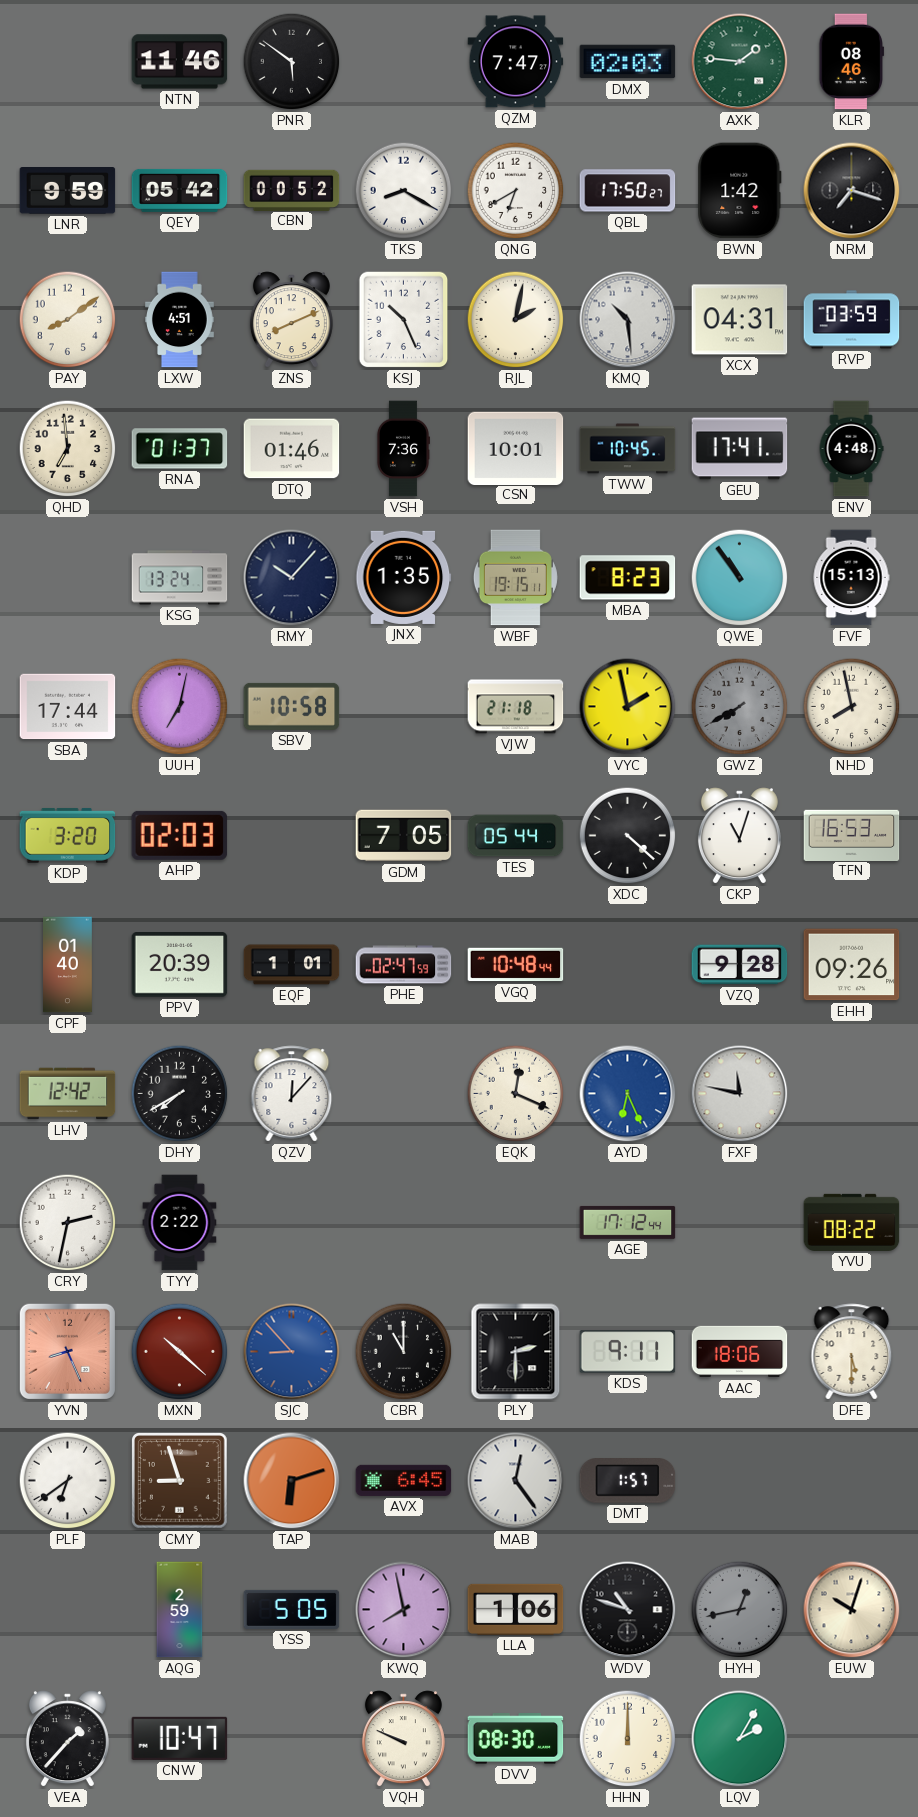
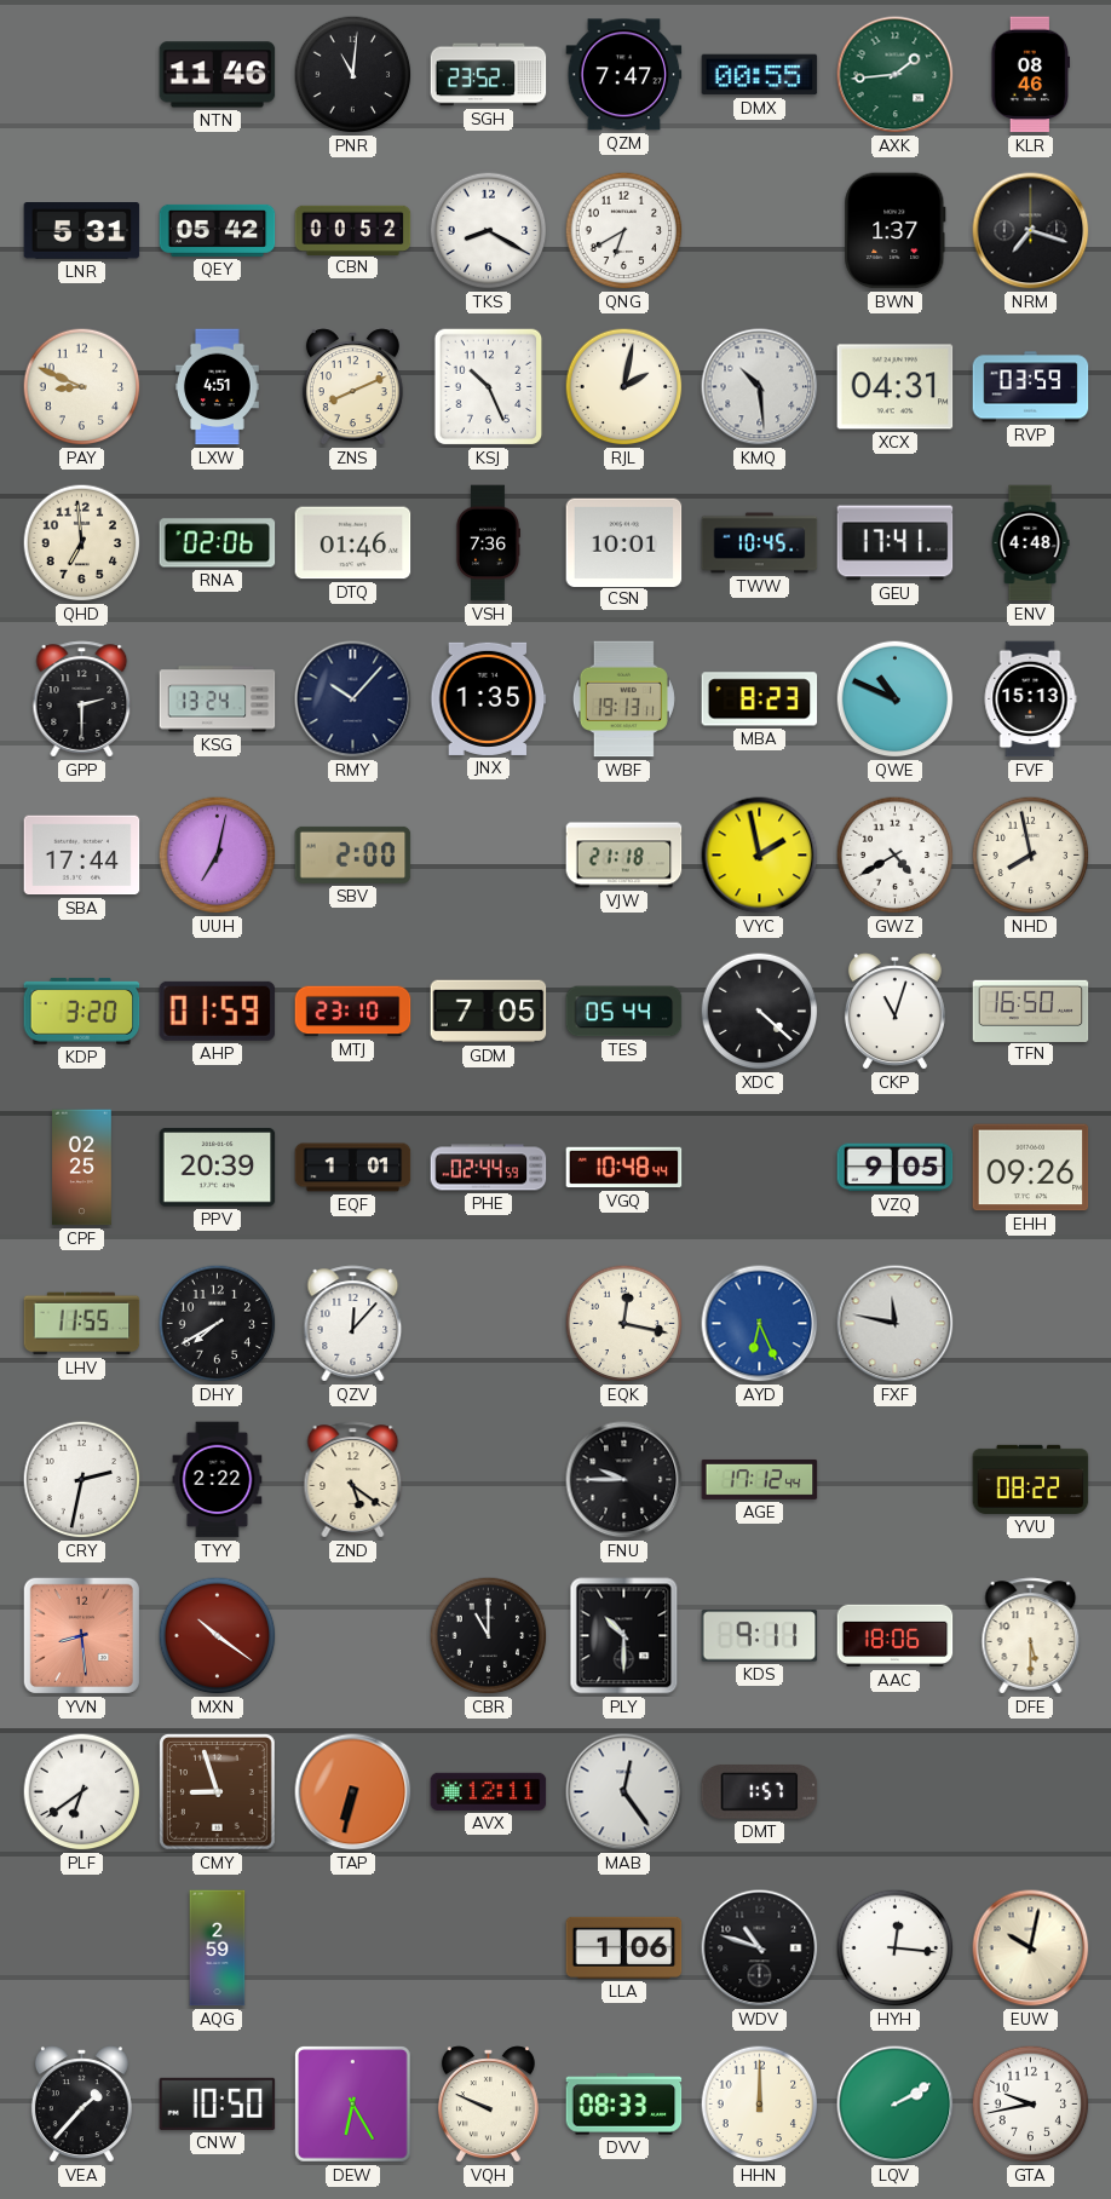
PNR: 5:51 -> 11:01
SGH: none -> 23:52
DMX: 02:03 -> 00:55
AXK: 1:46 -> 1:44
LNR: 9:59 -> 5:31
QBL: 17:50 -> none
BWN: 1:42 -> 1:37
PAY: 8:09 -> 8:49
RNA: 01:37 -> 02:06
GPP: none -> 2:30
WBF: 19:15 -> 19:13
QWE: 10:54 -> 10:49
SBV: 10:58 -> 2:00
GWZ: 7:40 -> 4:40
GWZ dial: grey -> white
AHP: 02:03 -> 01:59
MTJ: none -> 23:10
TFN: 16:53 -> 16:50
CPF: 01:40 -> 02:25
PHE: 02:47 -> 02:44
VZQ: 9:28 -> 9:05
LHV: 12:42 -> 11:55
EQK: 12:19 -> 12:17
ZND: none -> 5:21
FNU: none -> 9:45
YVN: 8:26 -> 8:29
MXN: 10:22 -> 10:21
SJC: 8:53 -> none
PLY: 2:30 -> 10:30
TAP: 6:12 -> 6:32
AVX: 6:45 -> 12:11
YSS: 5:05 -> none
KWQ: 7:58 -> none
HYH: 12:43 -> 12:16
HYH dial: grey -> white
EUW: 10:03 -> 10:02
CNW: 10:47 -> 10:50
DEW: none -> 6:25
DVV: 08:30 -> 08:33
LQV: 2:05 -> 2:10
GTA: none -> 9:43
